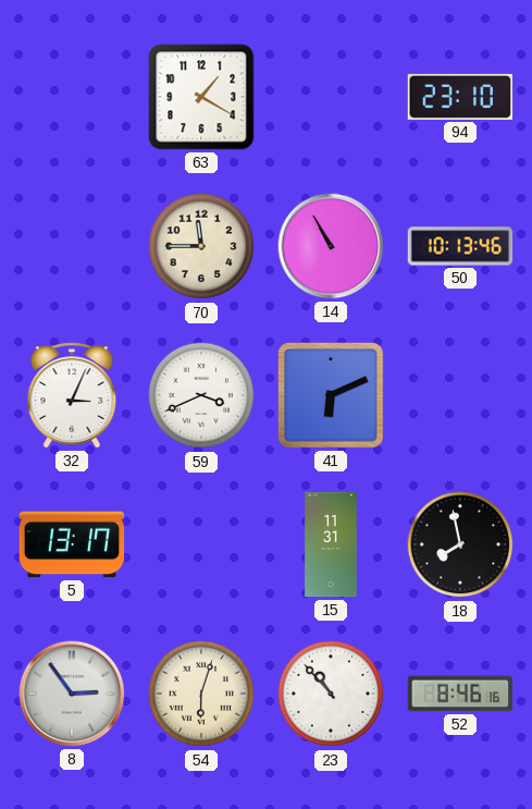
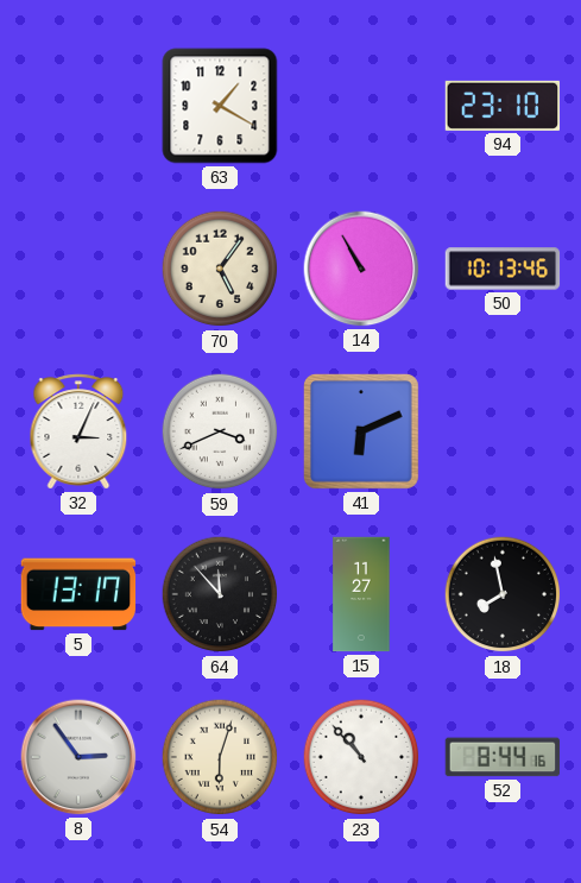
70: 11:45 -> 5:06
64: none -> 11:53
15: 11:31 -> 11:27
52: 8:46 -> 8:44
